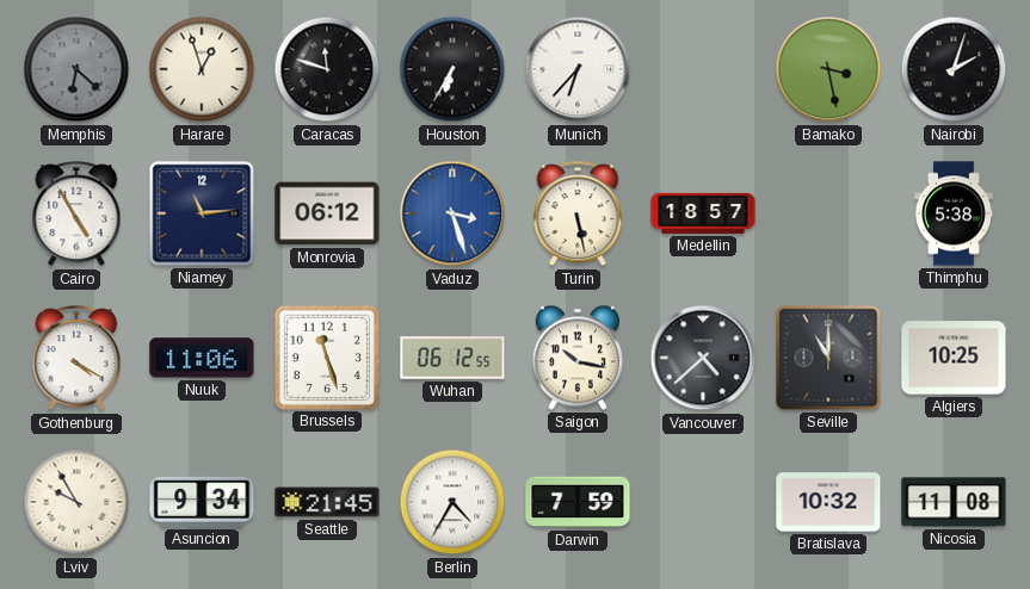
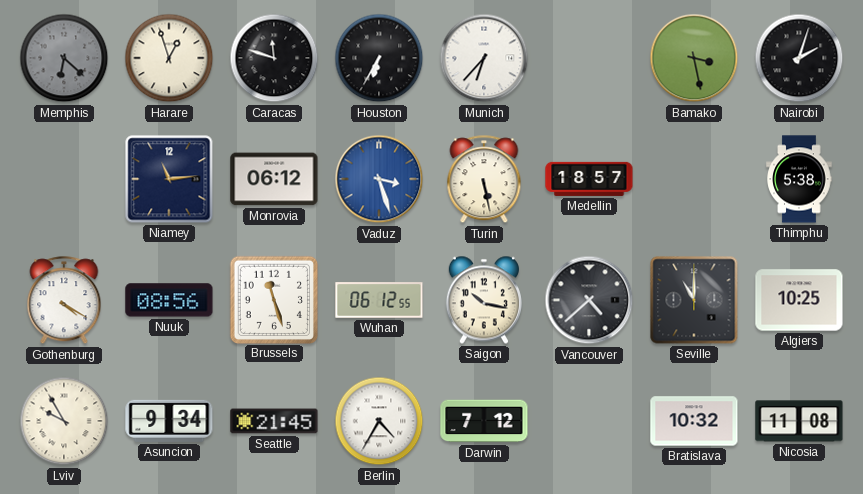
Cairo: 4:55 -> none
Nuuk: 11:06 -> 08:56
Darwin: 7:59 -> 7:12
